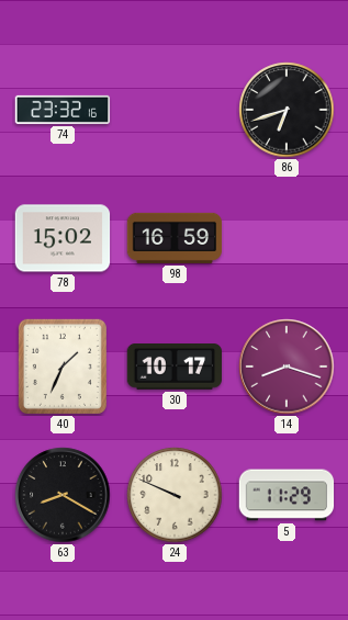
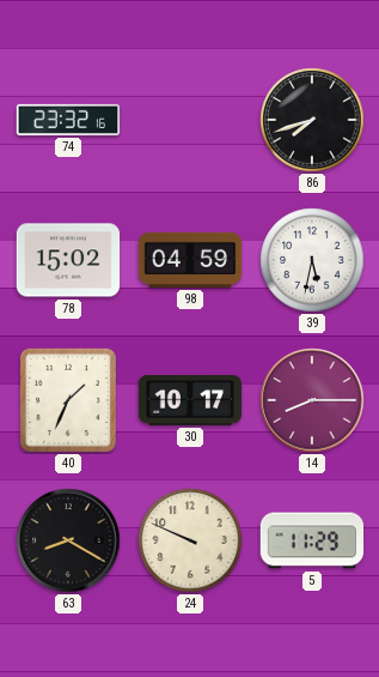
86: 6:42 -> 7:42
98: 16:59 -> 04:59
39: none -> 5:32
14: 8:18 -> 8:15
